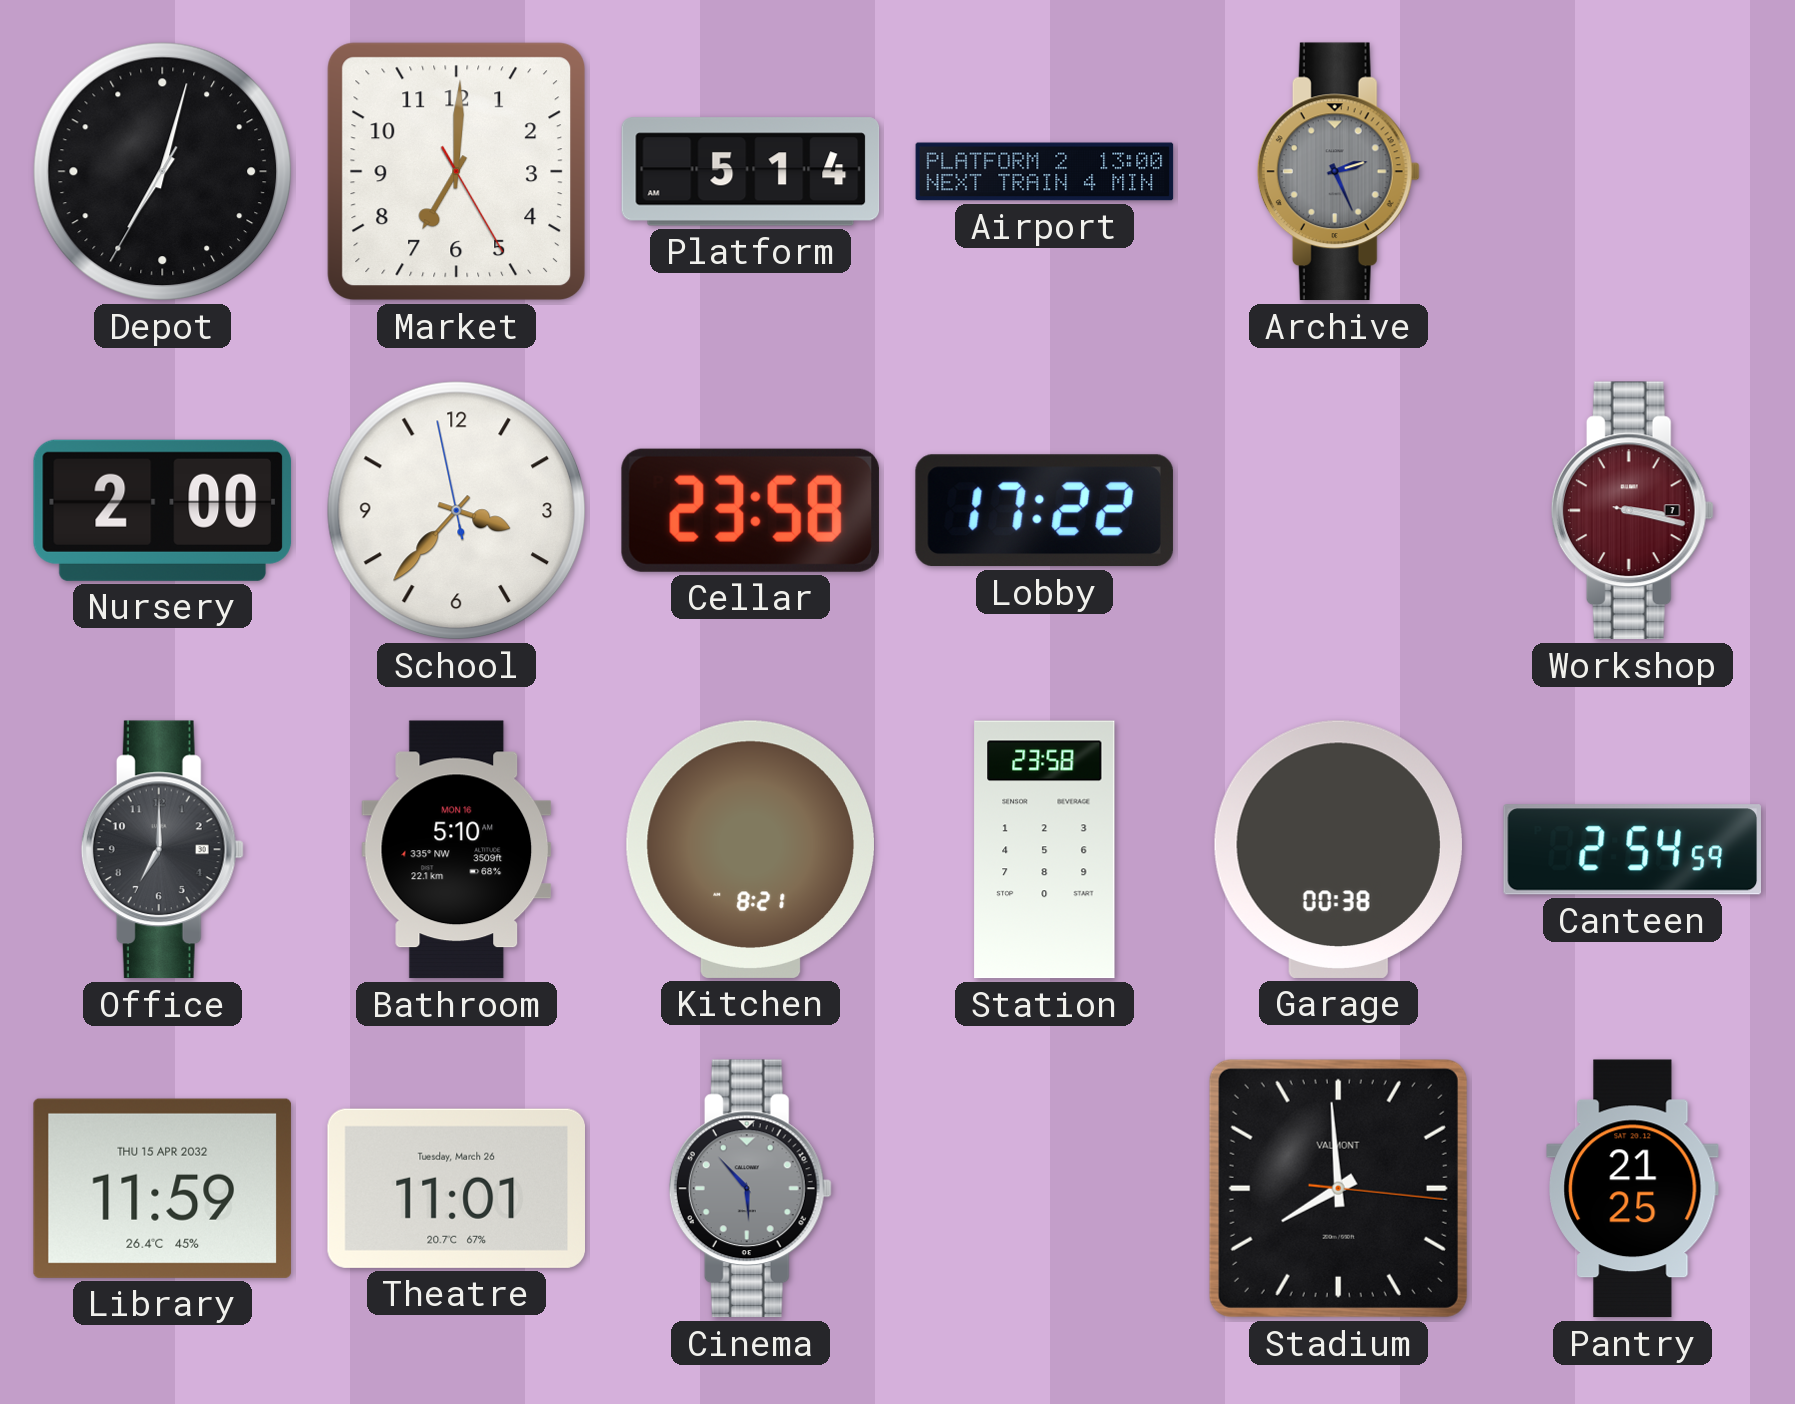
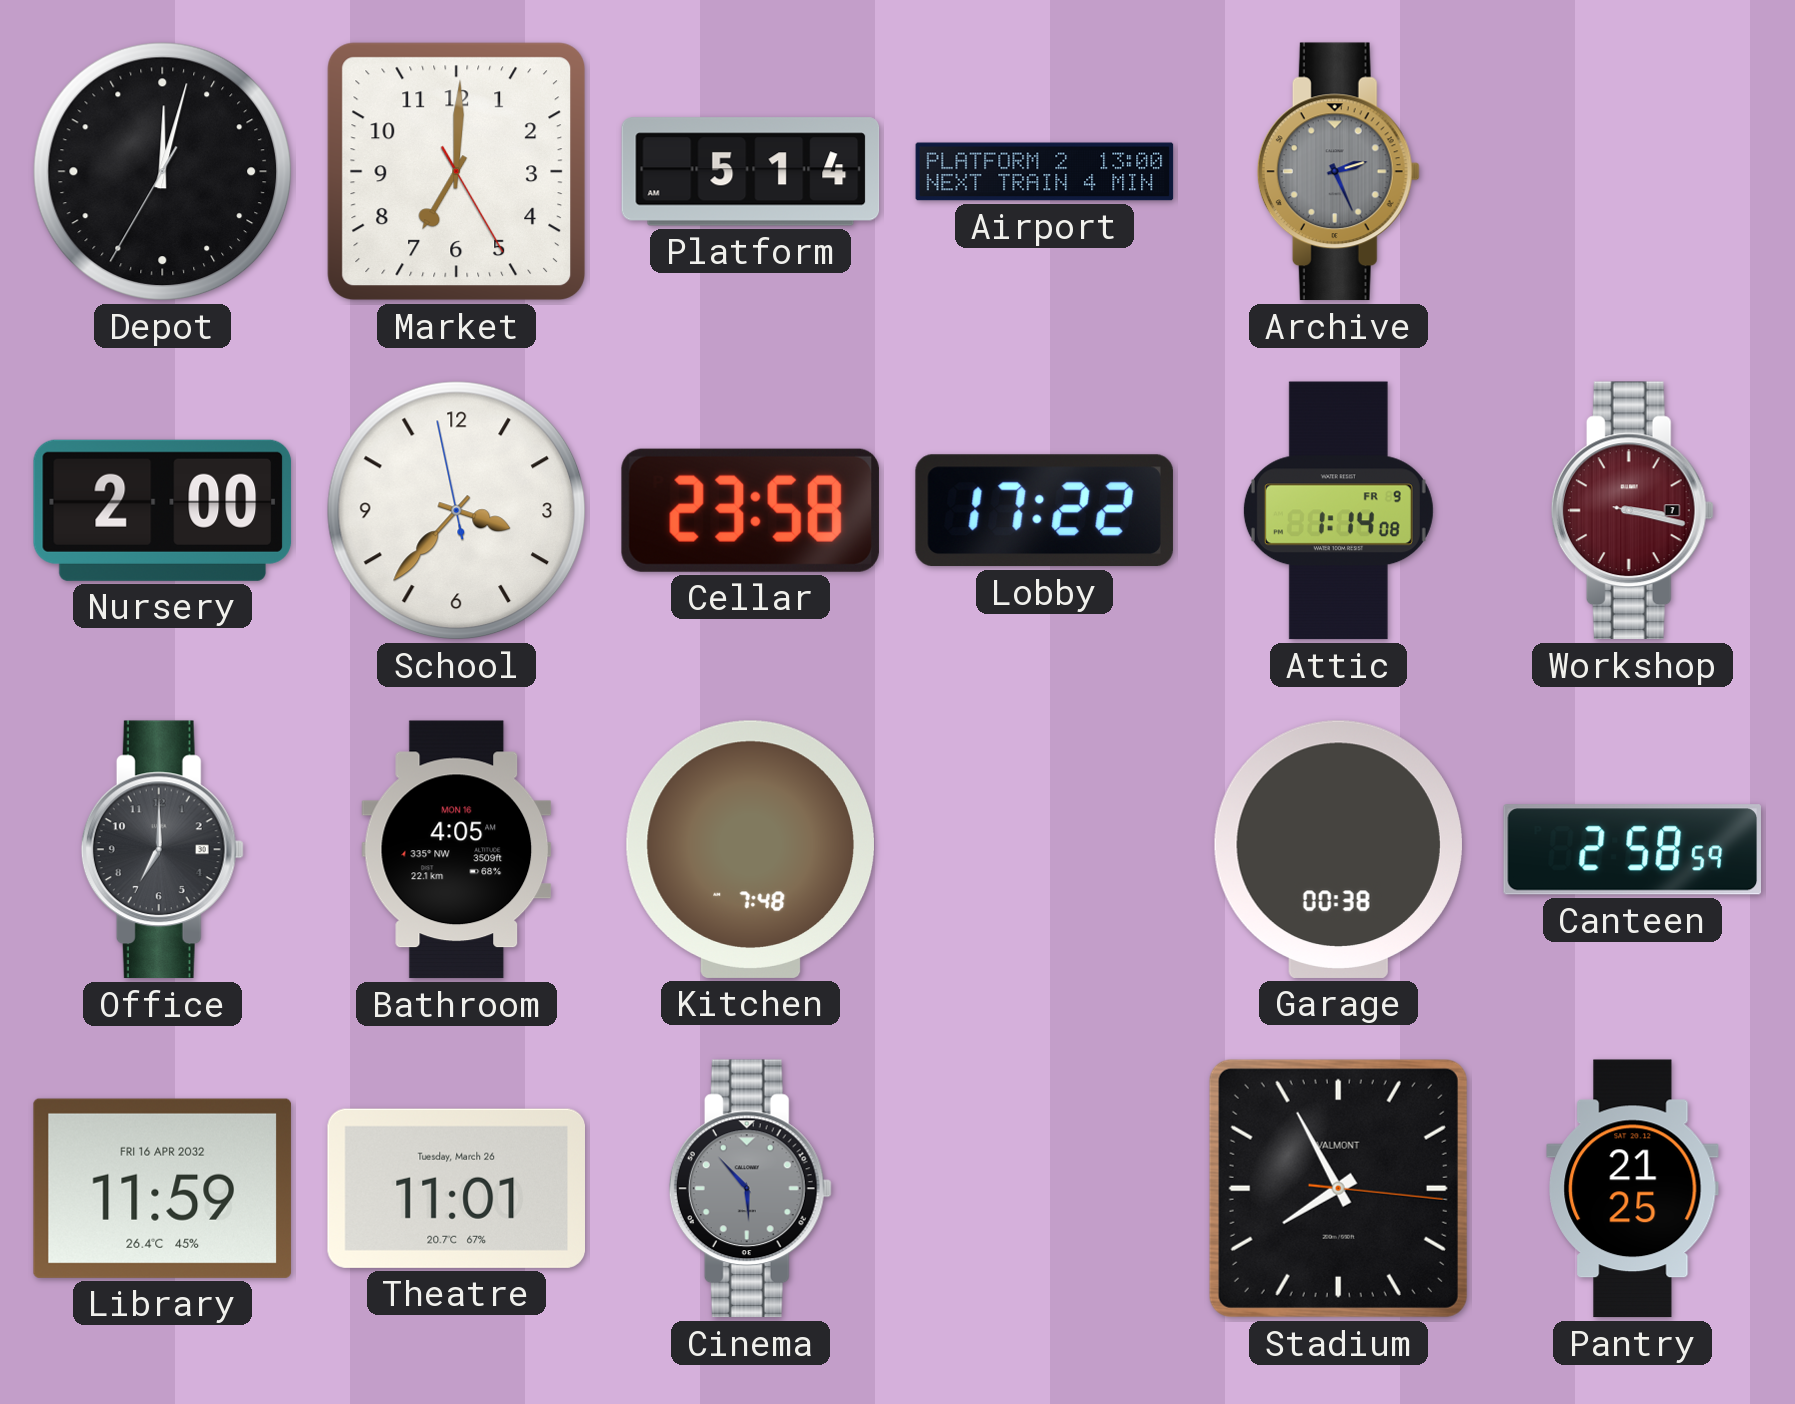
Depot: 7:02 -> 12:02
Attic: none -> 1:14
Bathroom: 5:10 -> 4:05
Kitchen: 8:21 -> 7:48
Station: 23:58 -> none
Canteen: 2:54 -> 2:58
Library date: THU 15 APR 2032 -> FRI 16 APR 2032
Stadium: 7:59 -> 7:55
